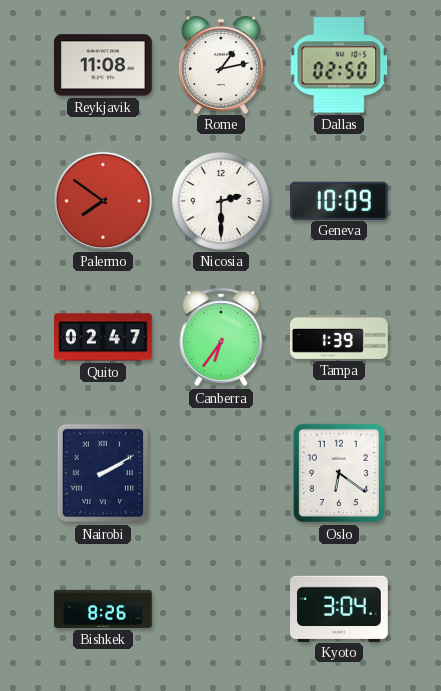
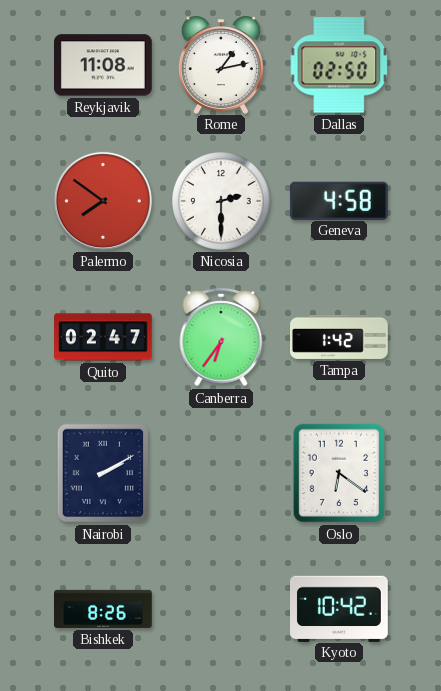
Geneva: 10:09 -> 4:58
Tampa: 1:39 -> 1:42
Kyoto: 3:04 -> 10:42
